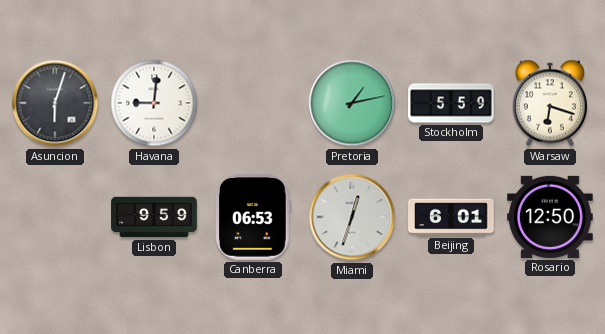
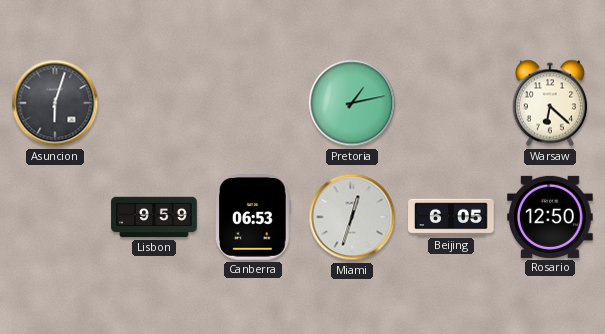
Havana: 9:01 -> none
Stockholm: 5:59 -> none
Warsaw: 6:18 -> 6:22
Beijing: 6:01 -> 6:05
